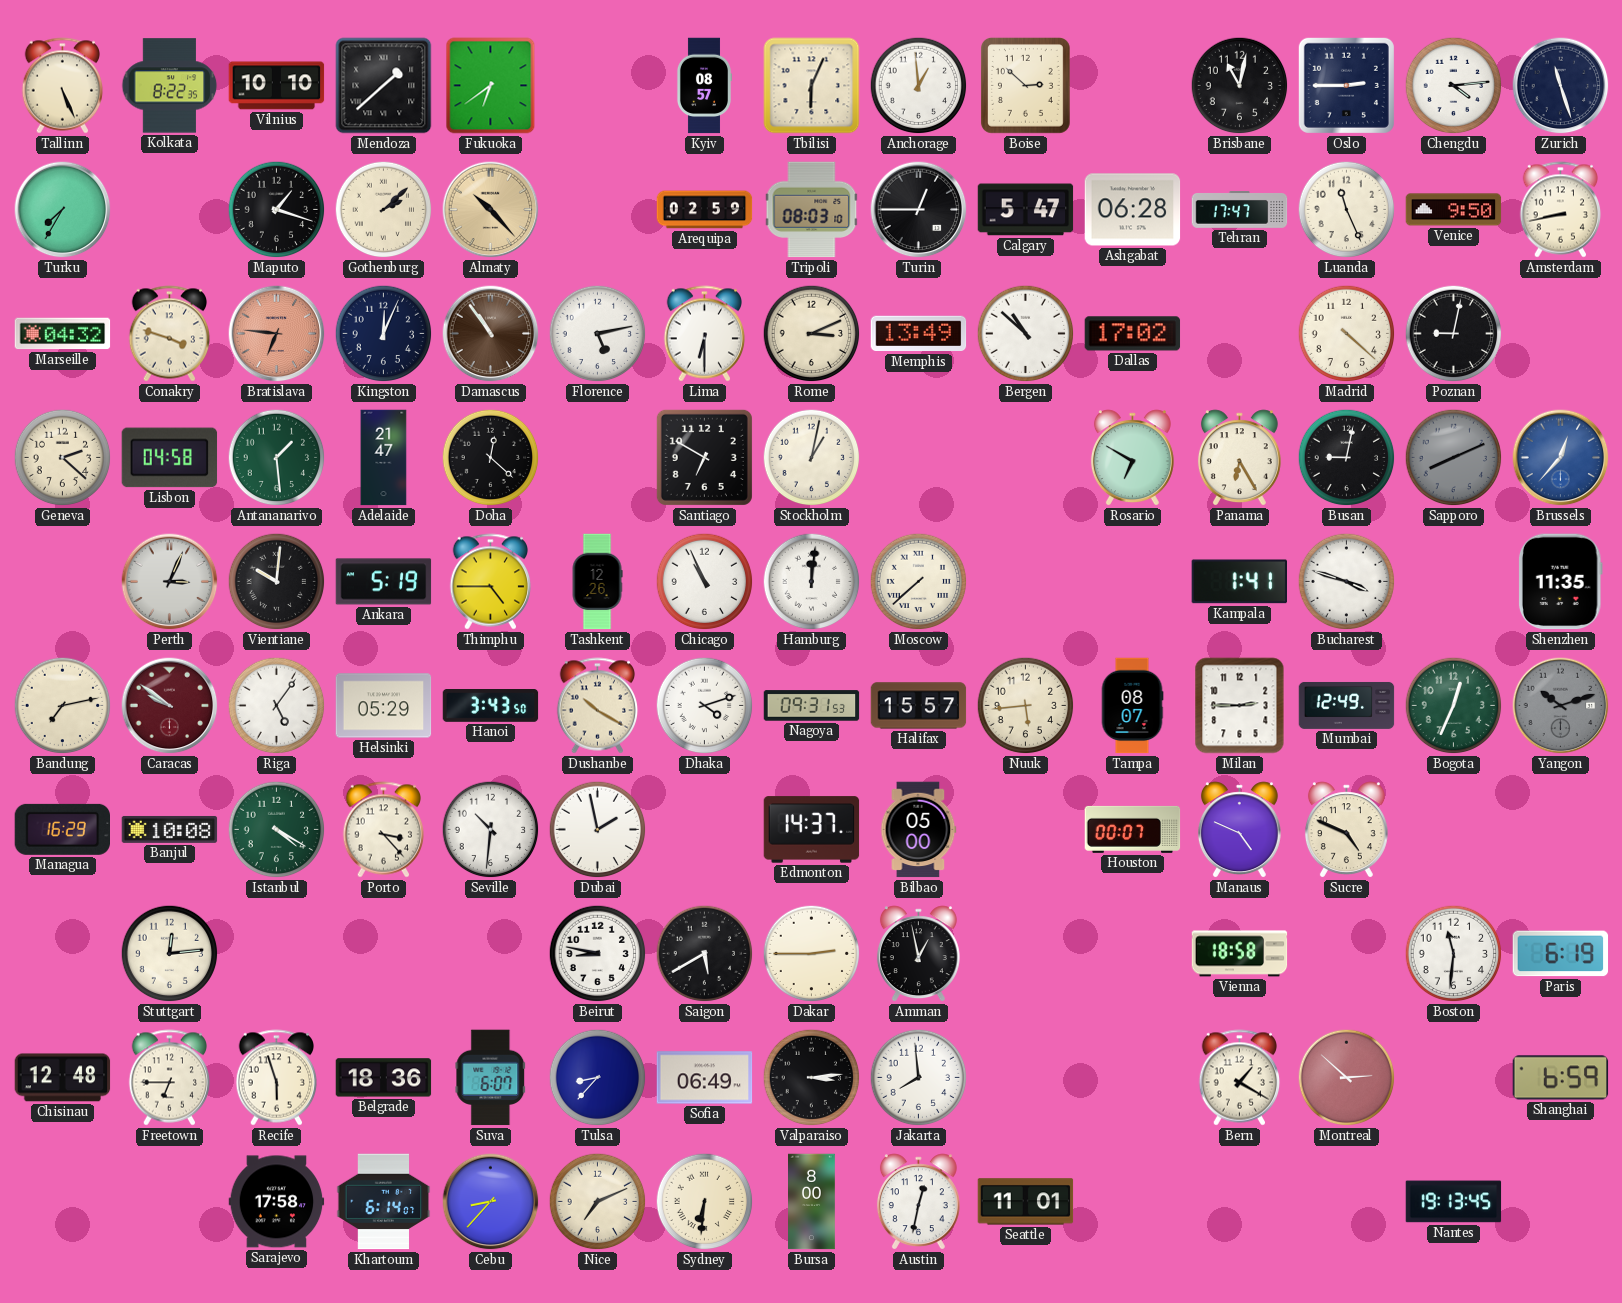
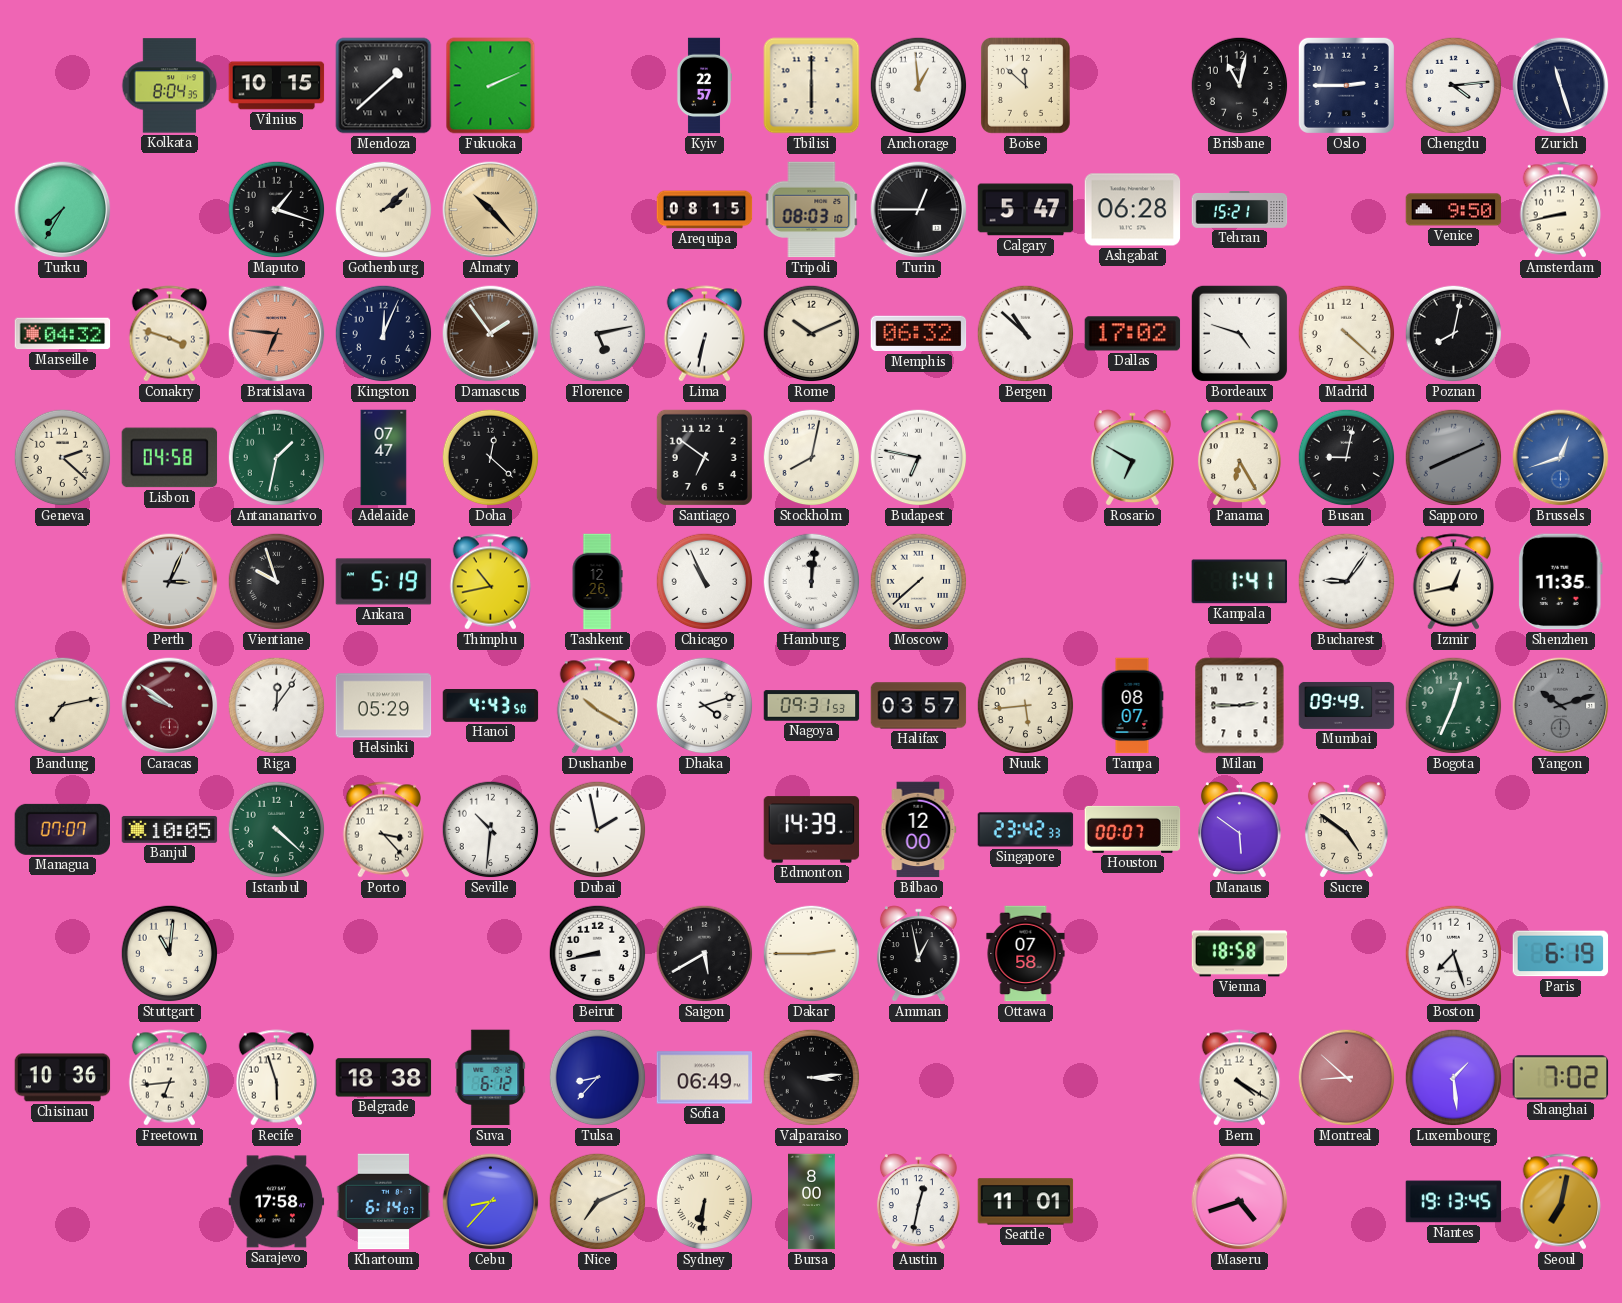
Tallinn: 5:26 -> none
Kolkata: 8:22 -> 8:04
Vilnius: 10:10 -> 10:15
Fukuoka: 6:39 -> 2:11
Kyiv: 08:57 -> 22:57
Tbilisi: 6:04 -> 6:00
Boise: 2:52 -> 11:52
Arequipa: 02:59 -> 08:15
Tehran: 17:47 -> 15:21
Luanda: 11:26 -> none
Damascus: 10:54 -> 1:54
Lima: 6:30 -> 6:32
Rome: 3:11 -> 10:11
Memphis: 13:49 -> 06:32
Bordeaux: none -> 4:48
Poznan: 9:02 -> 8:02
Antananarivo: 1:29 -> 1:32
Adelaide: 21:47 -> 07:47
Santiago: 6:50 -> 6:51
Stockholm: 1:02 -> 8:02
Budapest: none -> 6:47
Brussels: 12:37 -> 12:42
Vientiane: 10:01 -> 9:57
Thimphu: 4:45 -> 10:43
Bucharest: 3:48 -> 9:06
Izmir: none -> 12:43
Riga: 5:06 -> 12:06
Hanoi: 3:43 -> 4:43
Halifax: 15:57 -> 03:57
Mumbai: 12:49 -> 09:49
Managua: 16:29 -> 07:07
Banjul: 10:08 -> 10:05
Istanbul: 4:20 -> 4:22
Edmonton: 14:37 -> 14:39
Bilbao: 05:00 -> 12:00
Singapore: none -> 23:42
Manaus: 4:49 -> 5:51
Sucre: 4:49 -> 4:51
Stuttgart: 12:14 -> 11:01
Beirut: 8:47 -> 8:43
Ottawa: none -> 07:58
Boston: 11:31 -> 7:27
Chisinau: 12:48 -> 10:36
Freetown: 6:45 -> 6:44
Belgrade: 18:36 -> 18:38
Suva: 6:07 -> 6:12
Jakarta: 7:59 -> none
Bern: 1:20 -> 4:20
Montreal: 2:52 -> 8:52
Luxembourg: none -> 1:29
Shanghai: 6:59 -> 7:02
Maseru: none -> 4:42
Seoul: none -> 7:02
